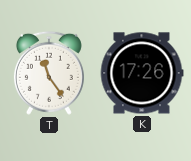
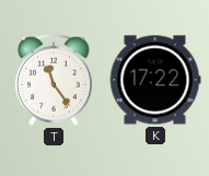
K: 17:26 -> 17:22
